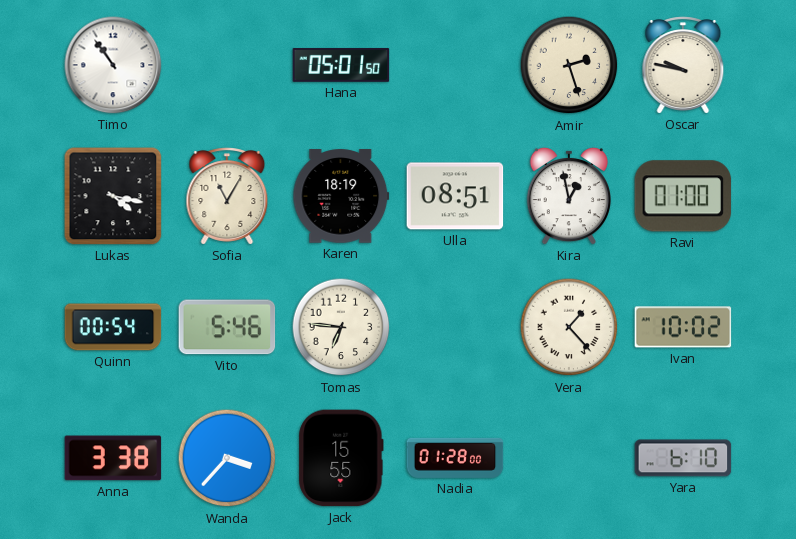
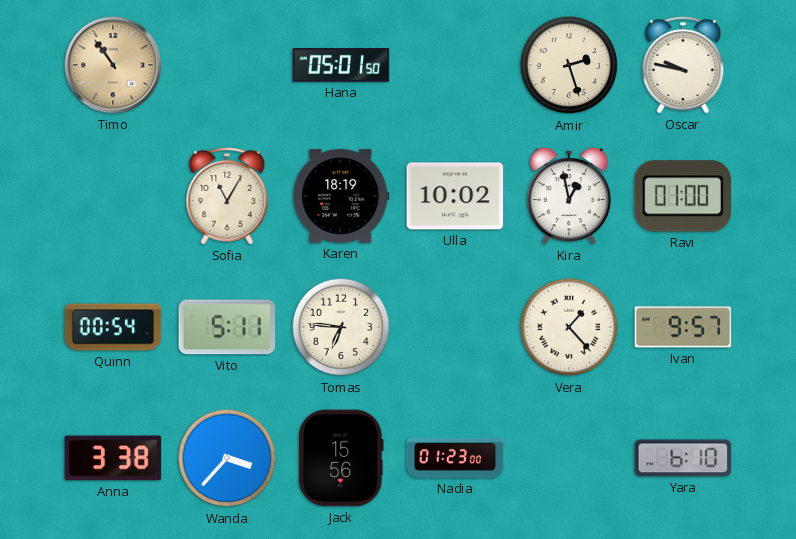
Timo dial: white -> champagne
Lukas: 4:17 -> none
Ulla: 08:51 -> 10:02
Vito: 5:46 -> 5:11
Ivan: 10:02 -> 9:57
Jack: 15:55 -> 15:56
Nadia: 01:28 -> 01:23
